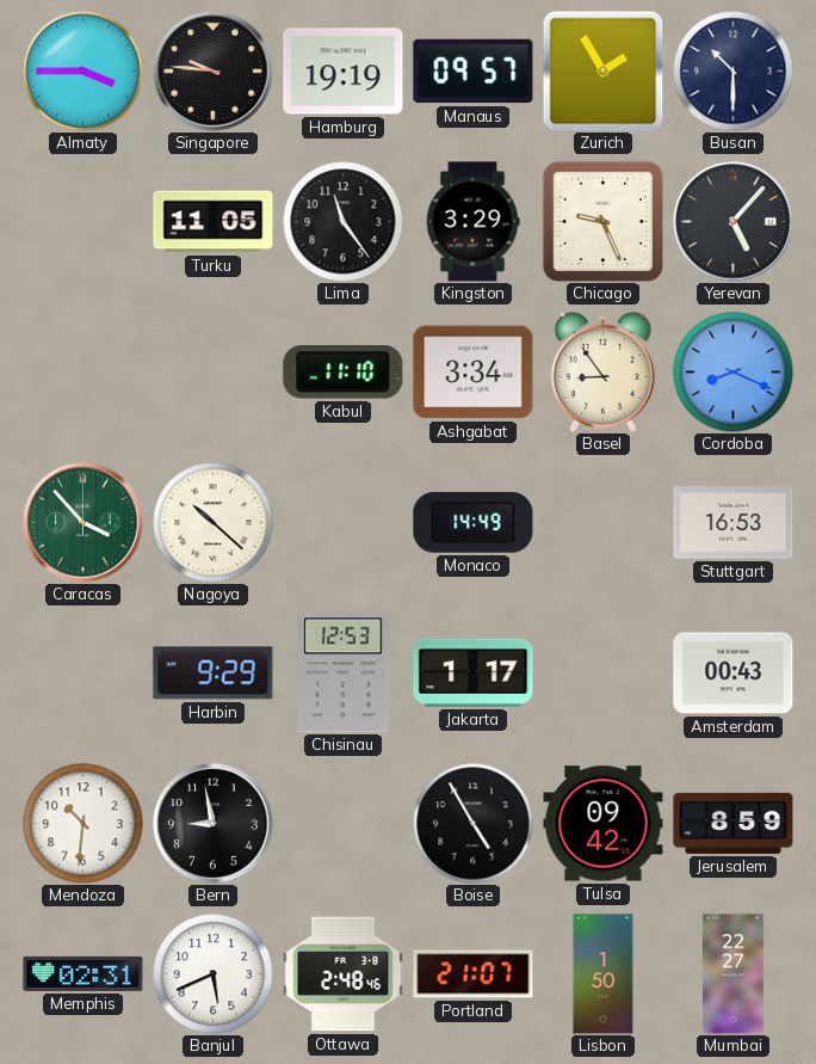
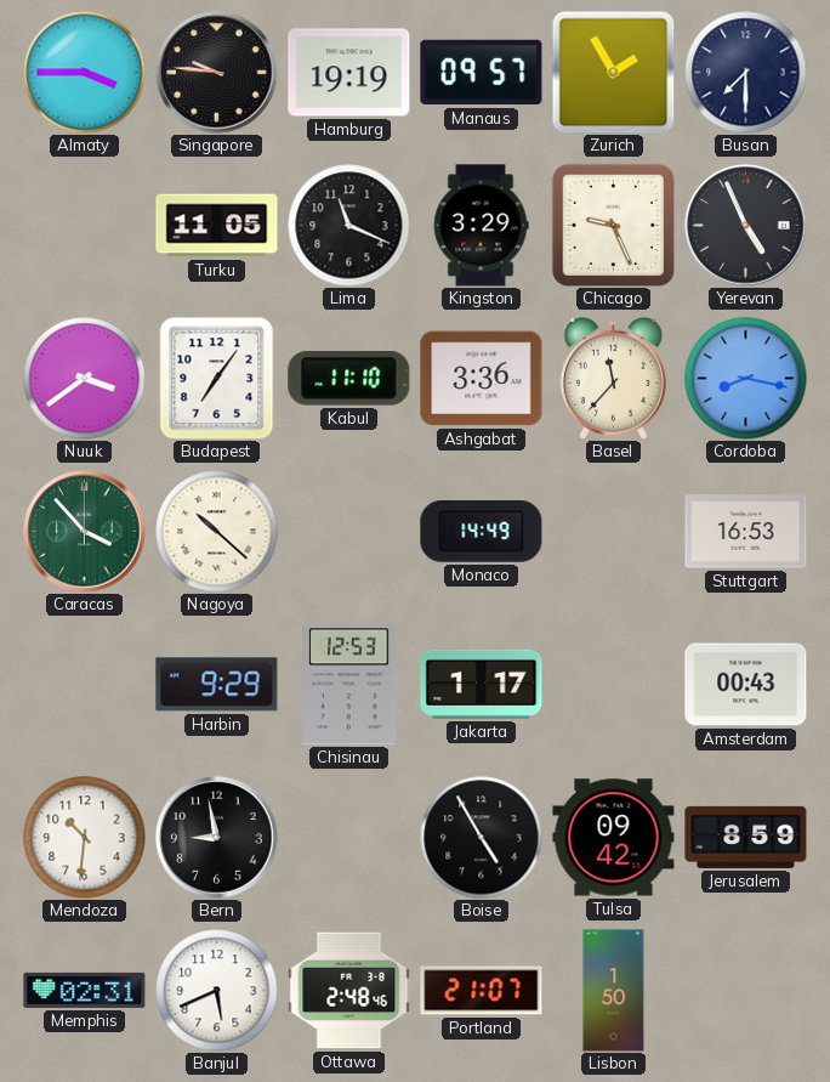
Busan: 10:30 -> 7:30
Lima: 11:24 -> 11:19
Yerevan: 5:07 -> 4:56
Nuuk: none -> 3:39
Budapest: none -> 7:06
Ashgabat: 3:34 -> 3:36
Basel: 8:54 -> 11:37
Cordoba: 8:19 -> 8:17
Mumbai: 22:27 -> none
